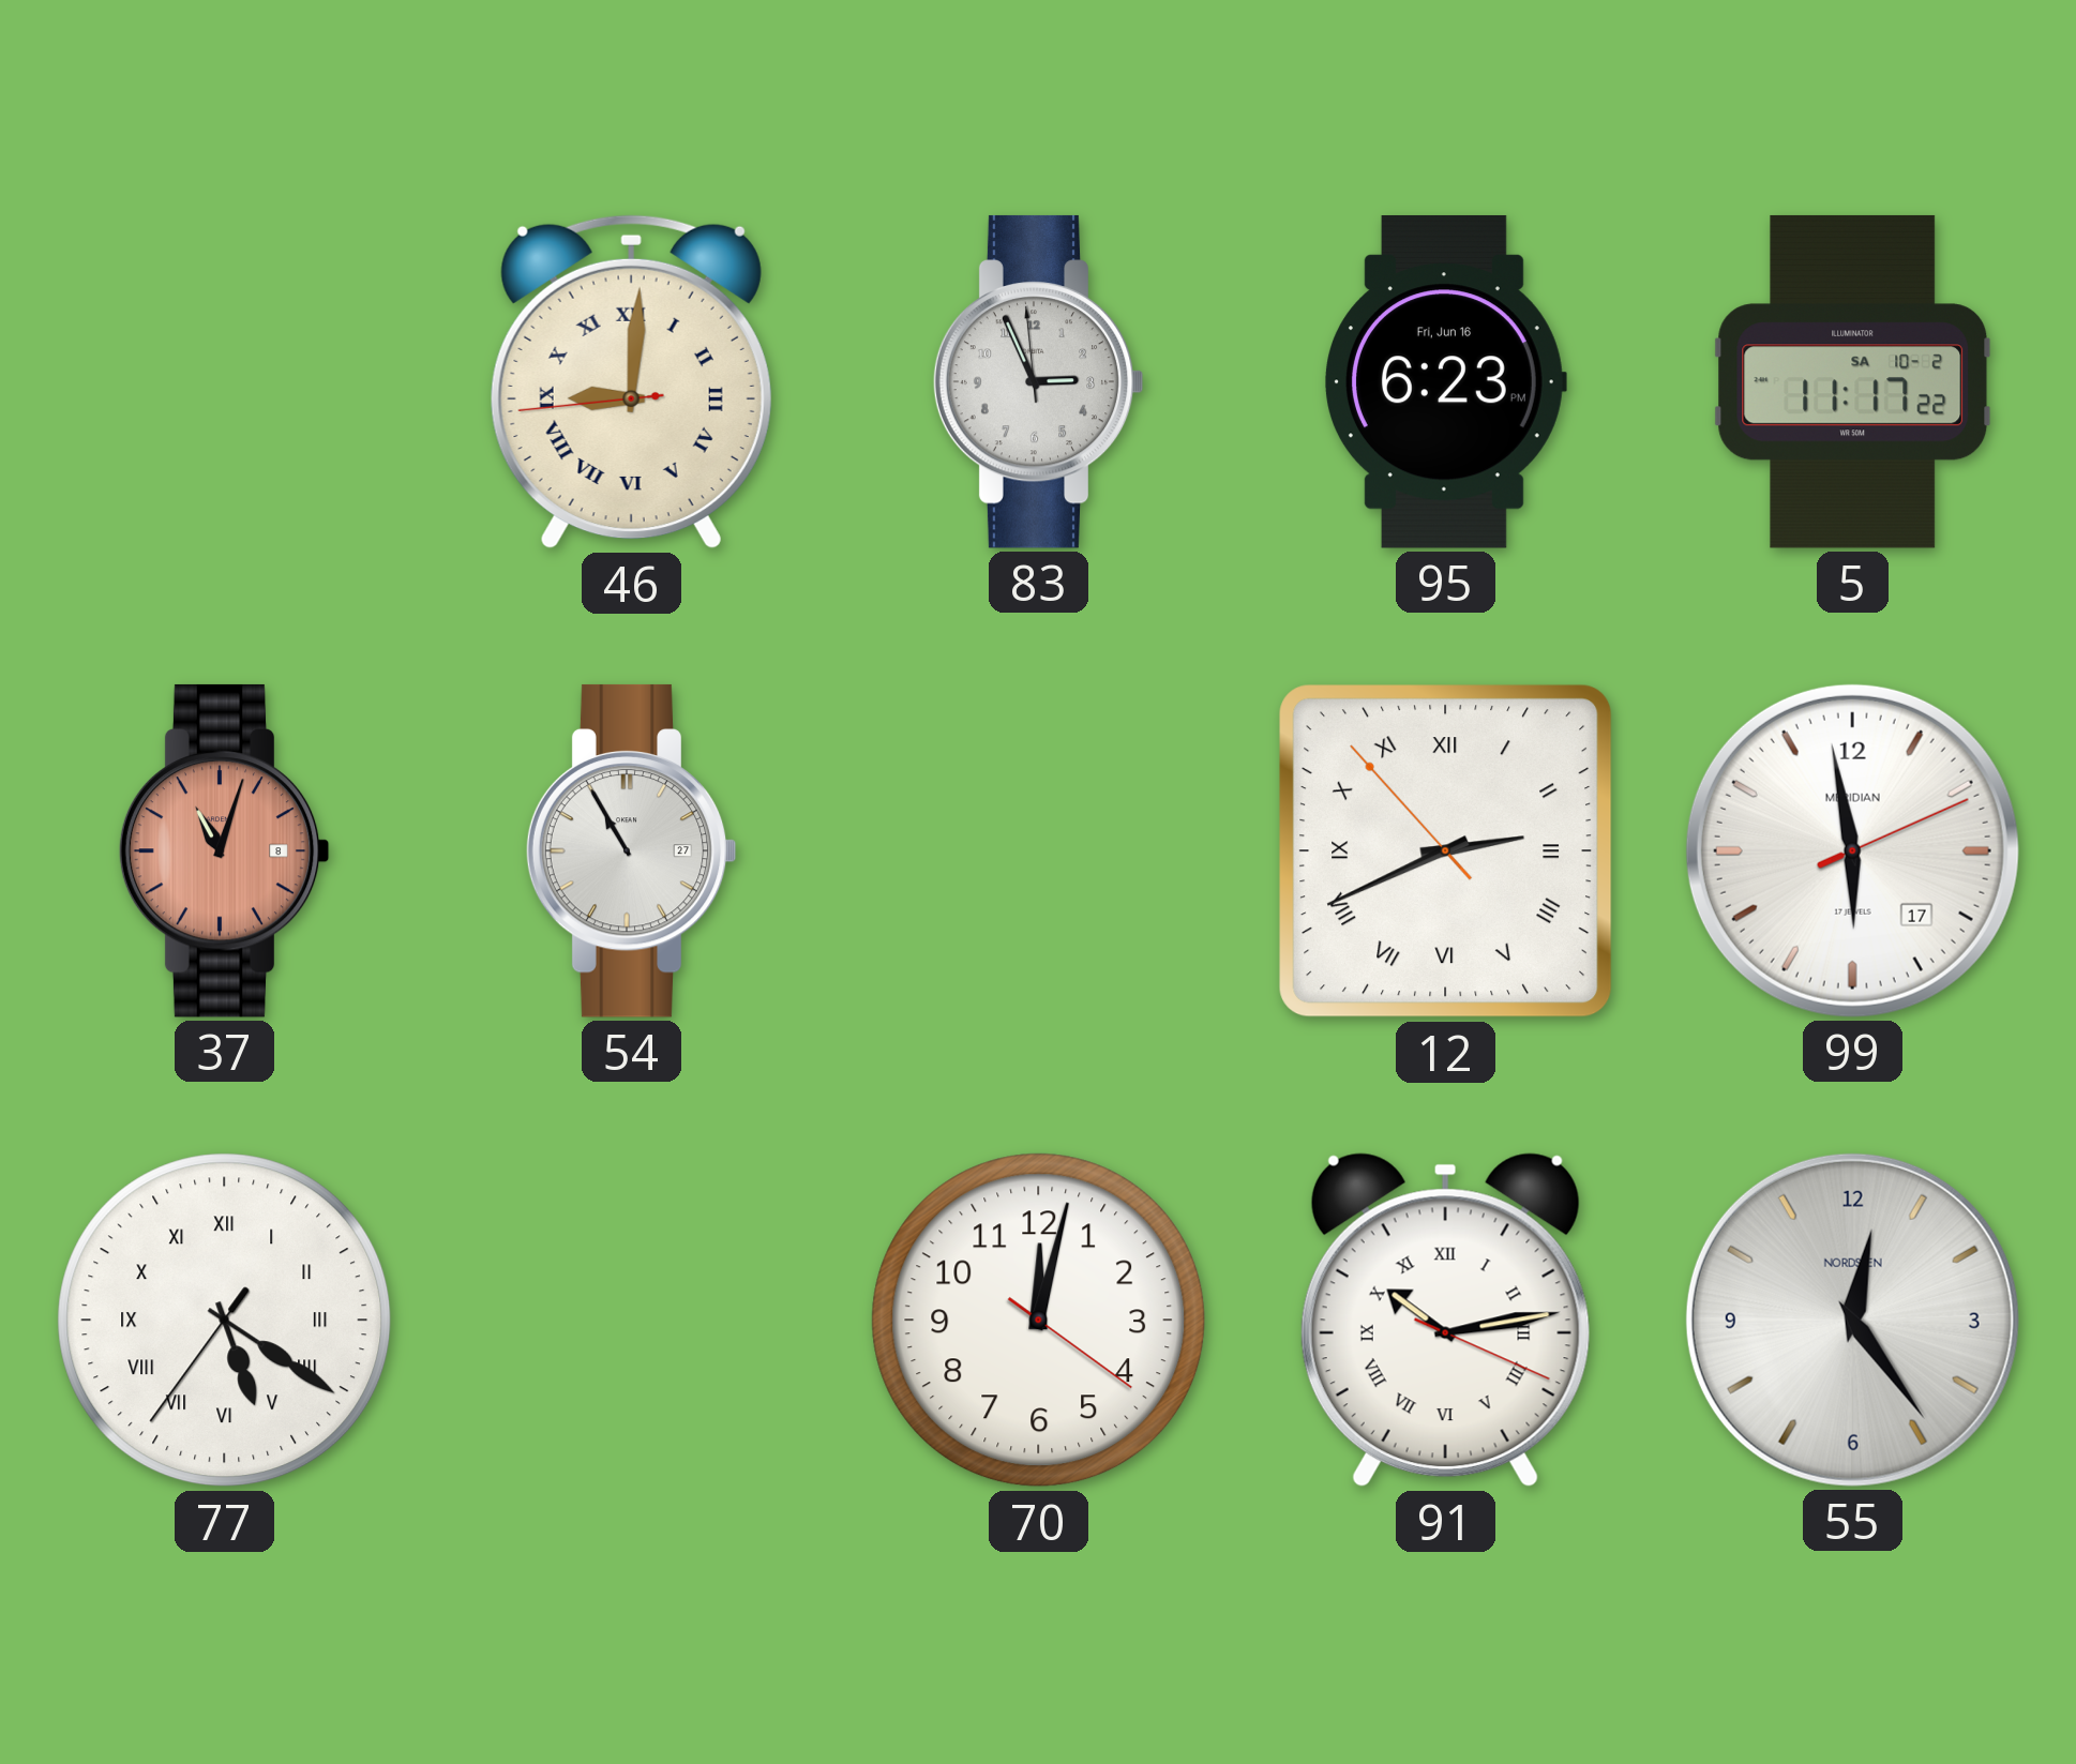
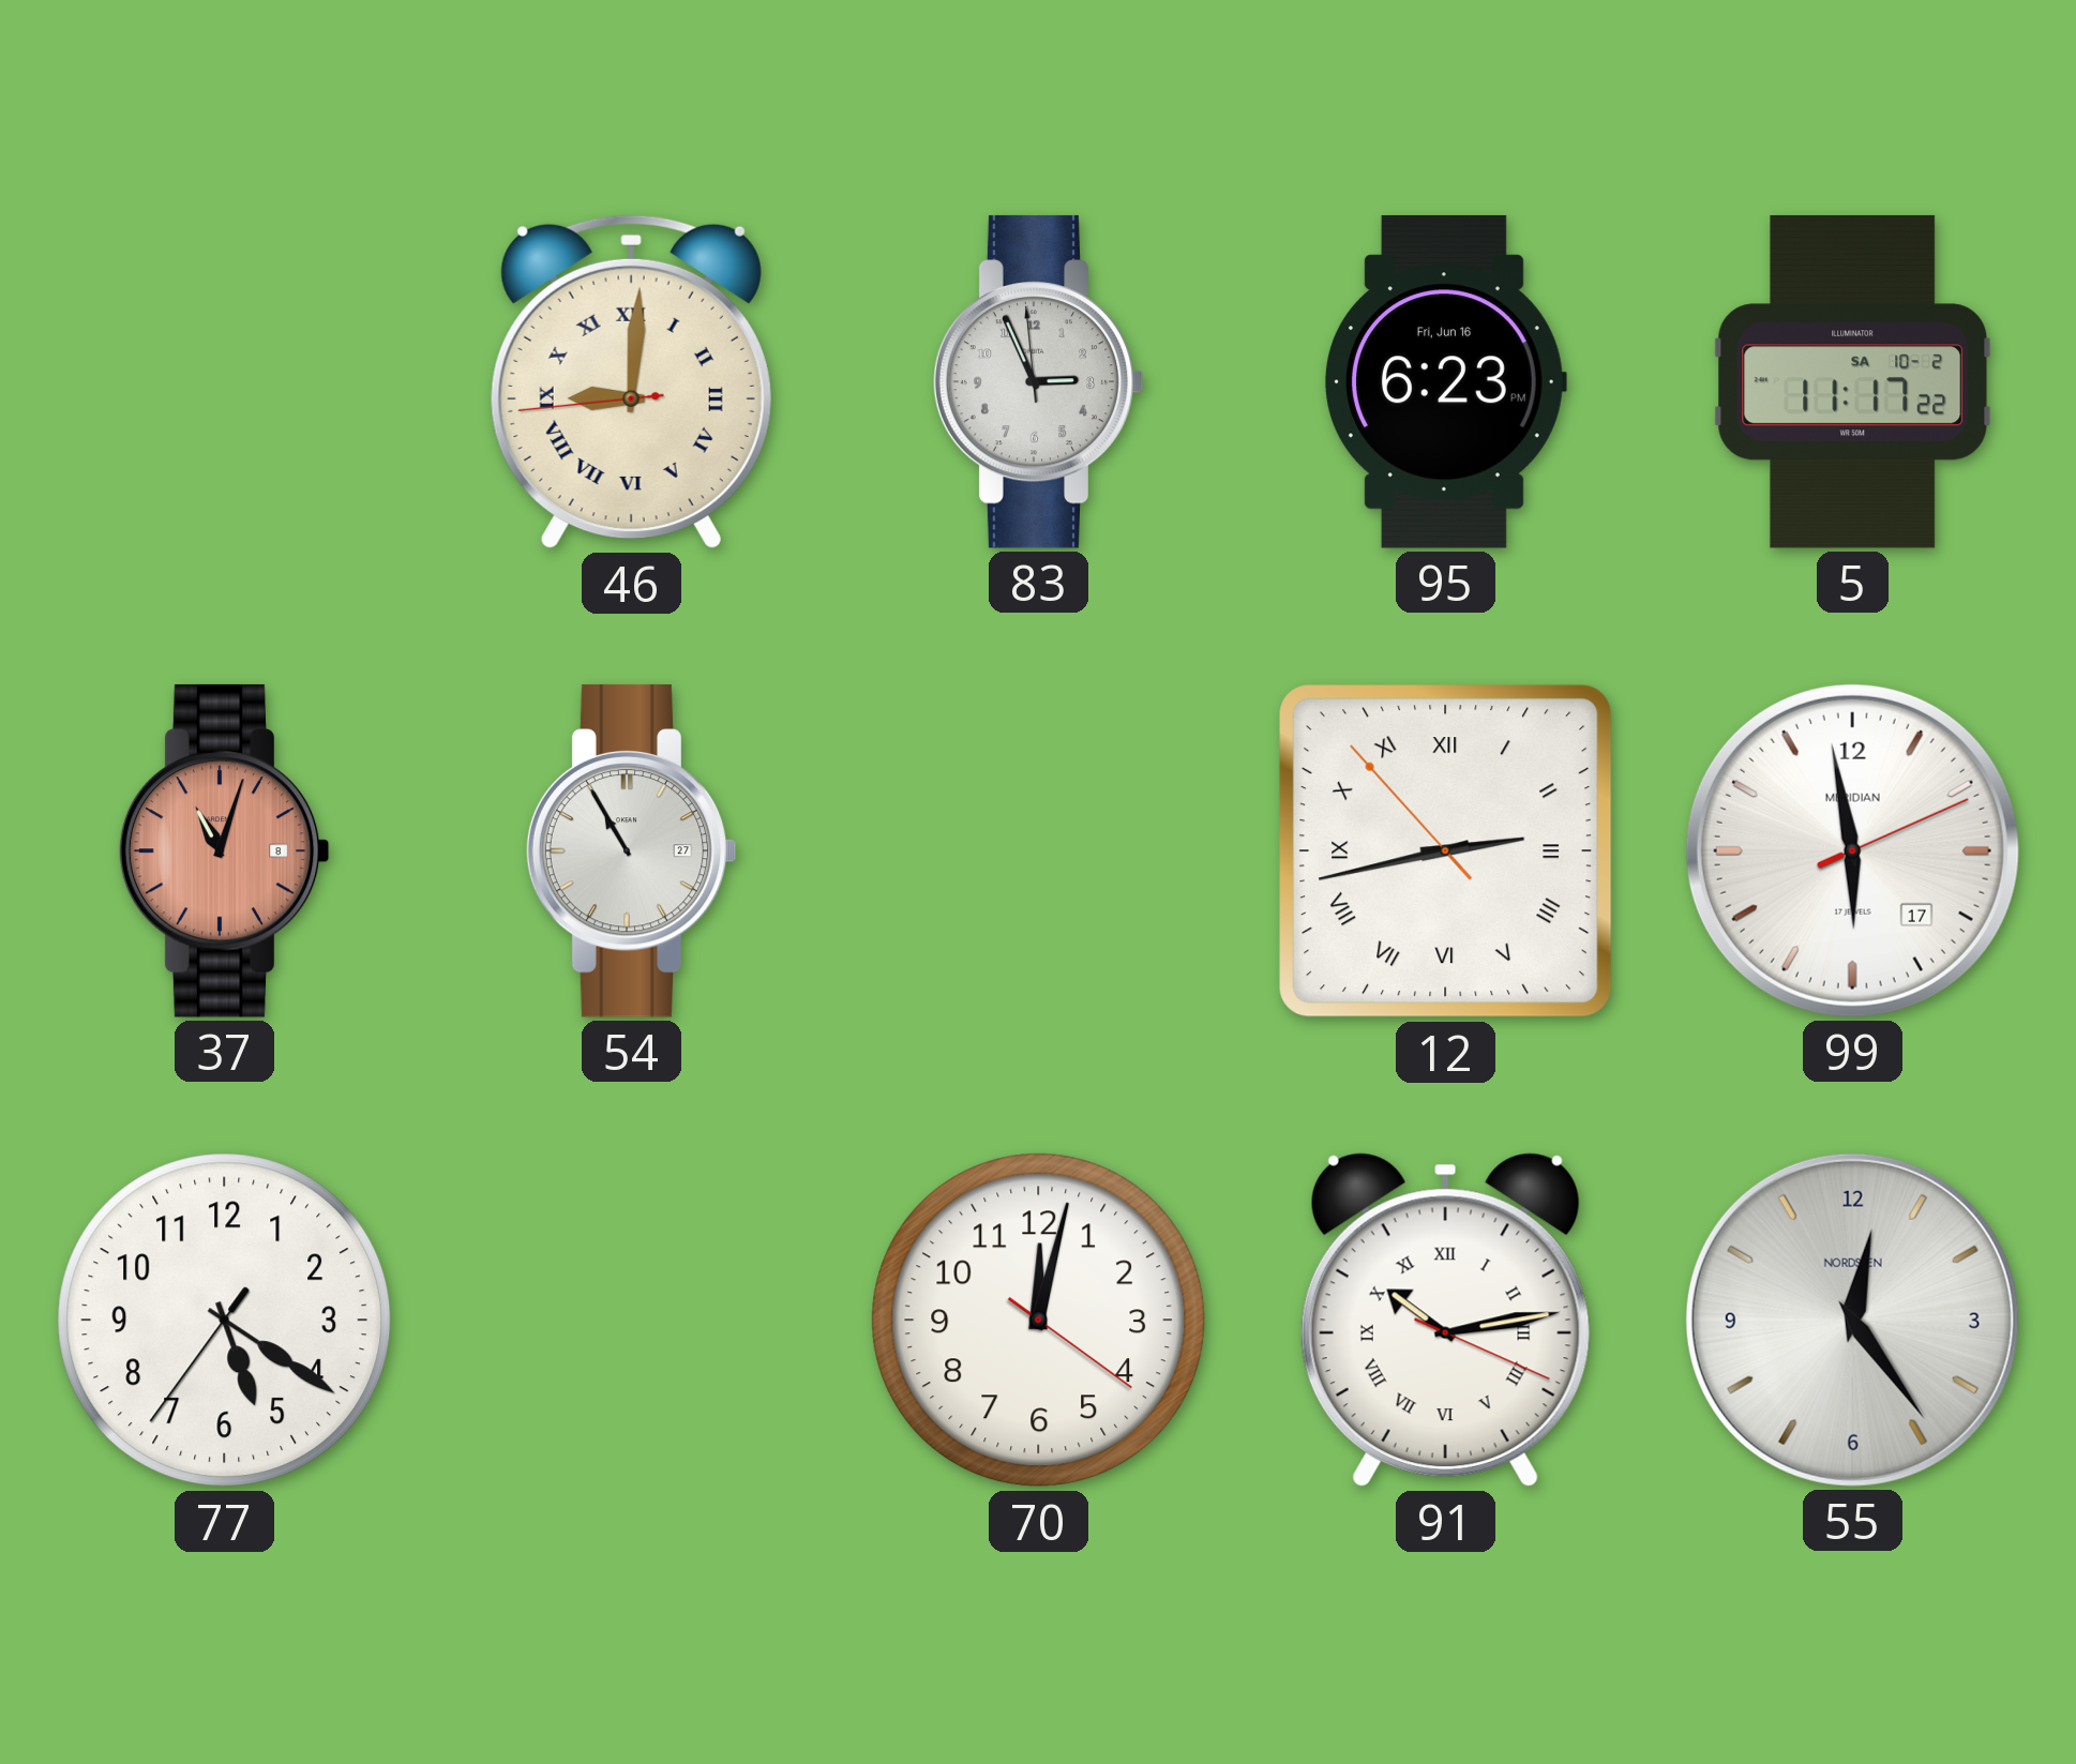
12: 2:40 -> 2:42
77 numerals: Roman -> Arabic
